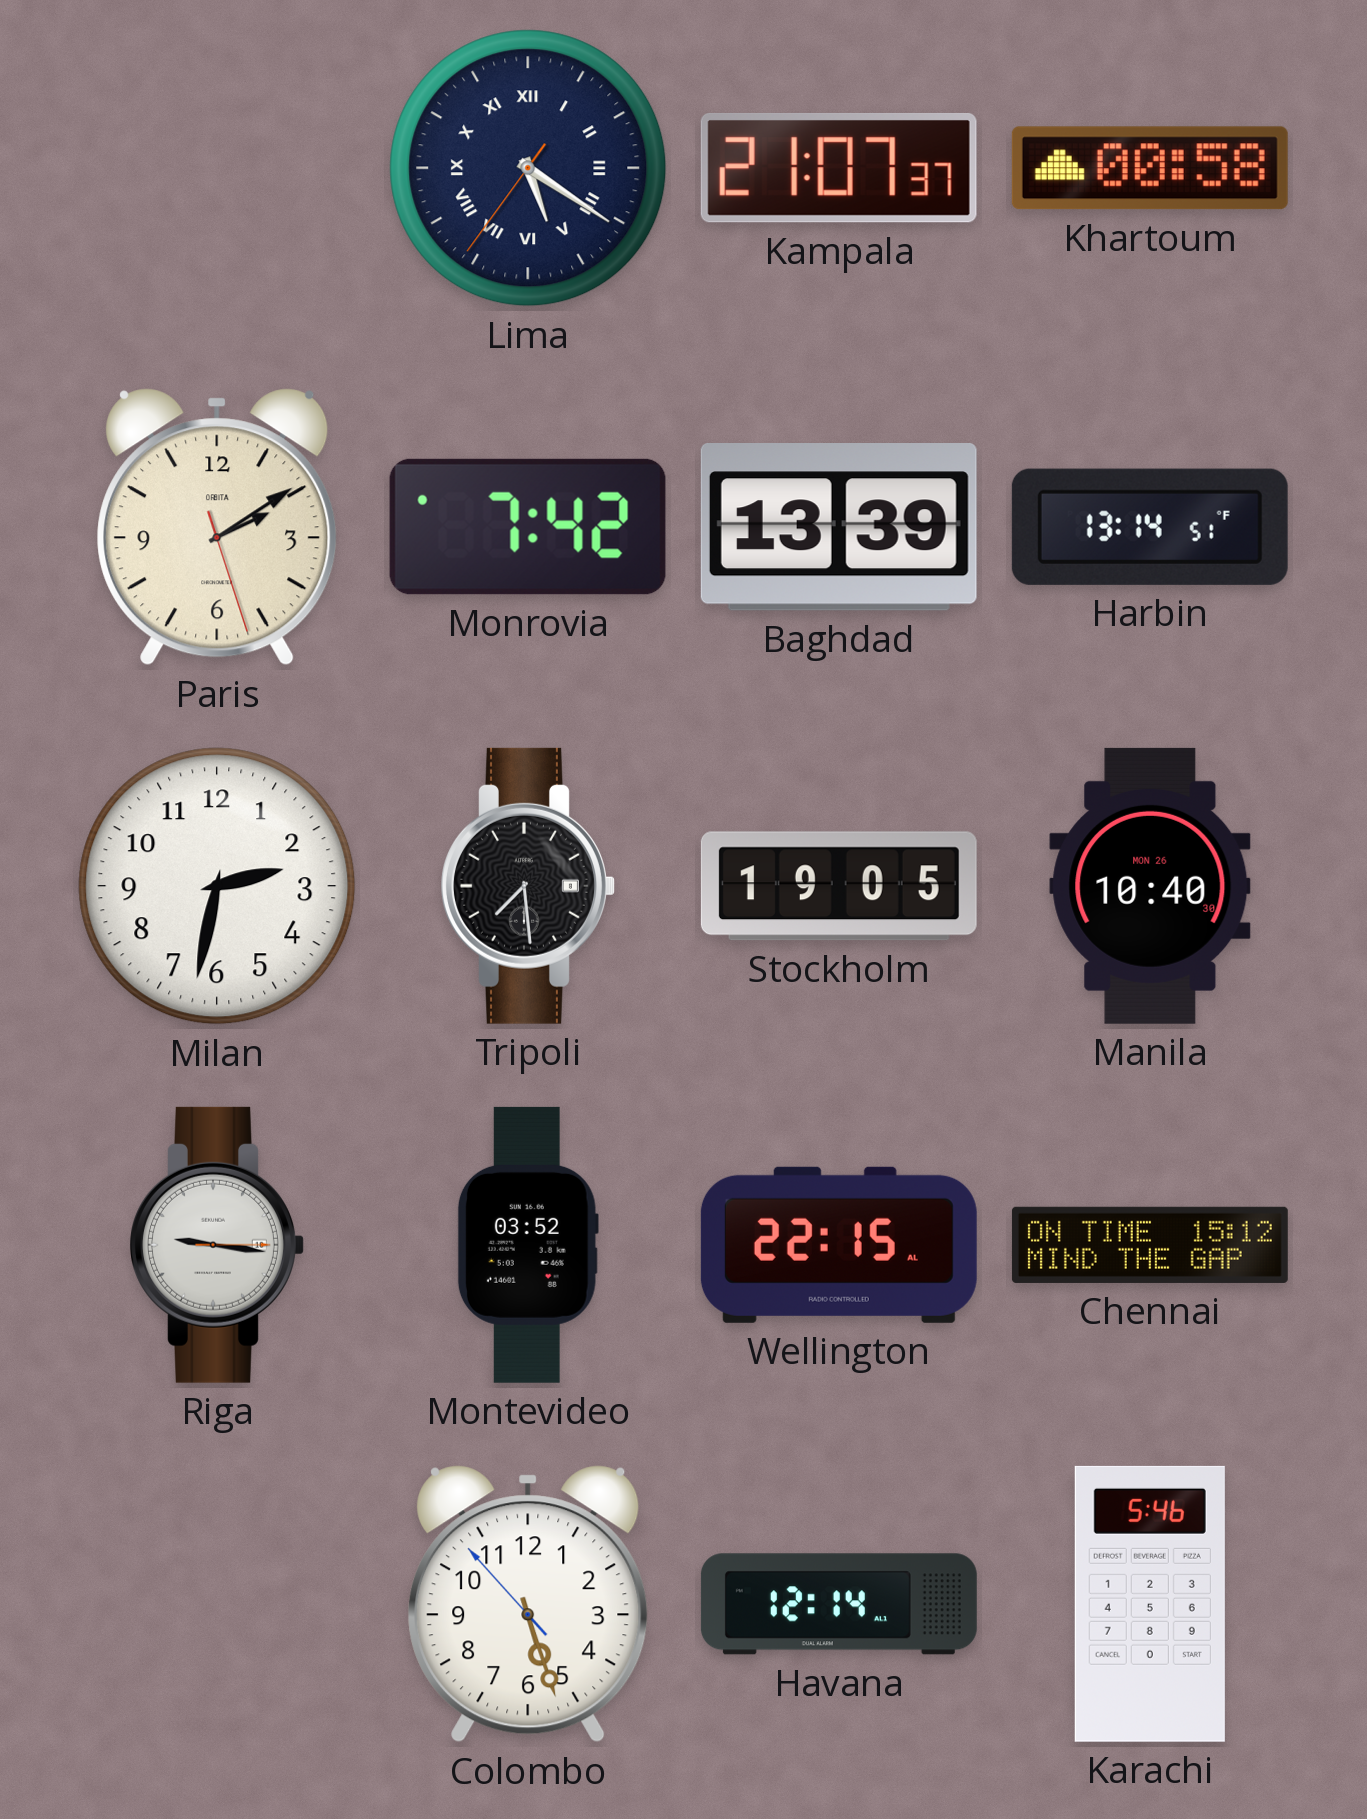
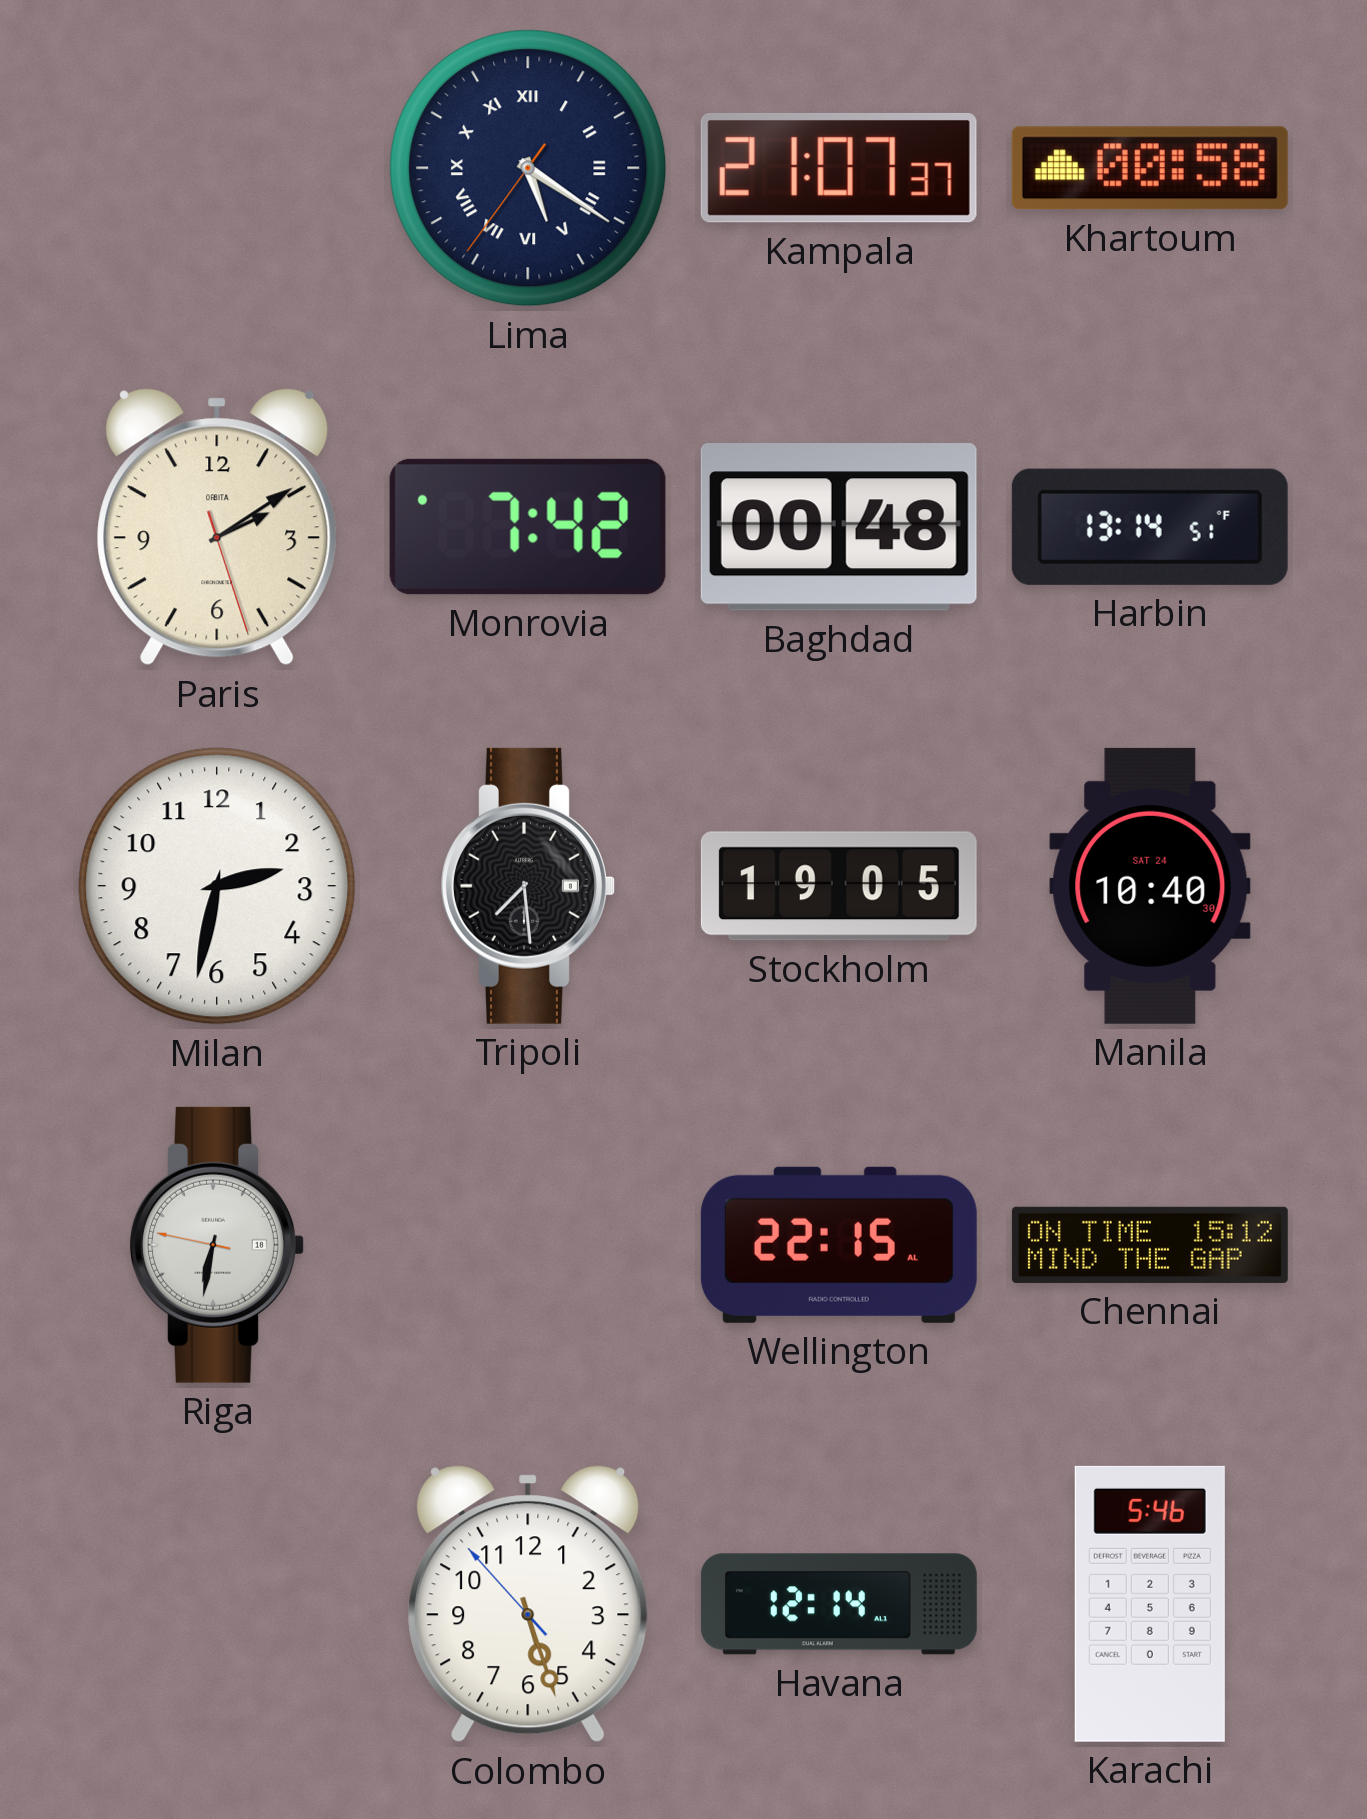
Baghdad: 13:39 -> 00:48
Manila date: MON 26 -> SAT 24
Riga: 9:16 -> 6:31
Montevideo: 03:52 -> none
